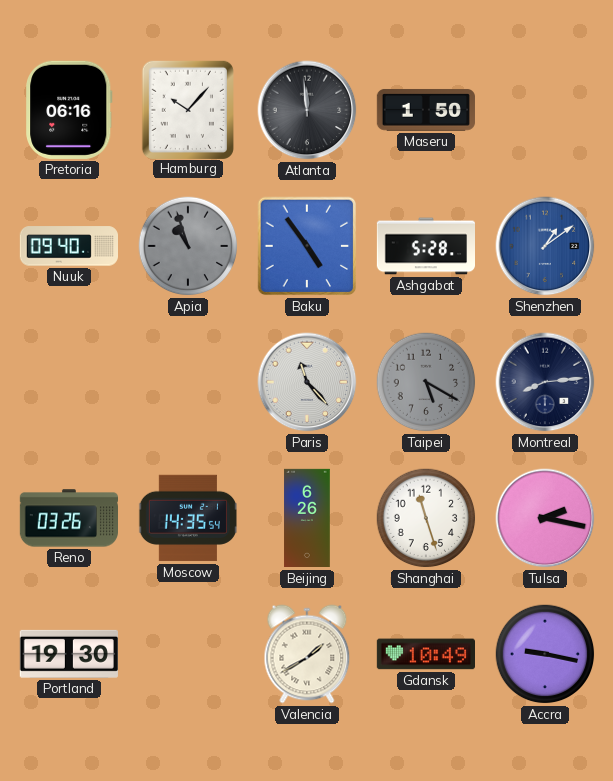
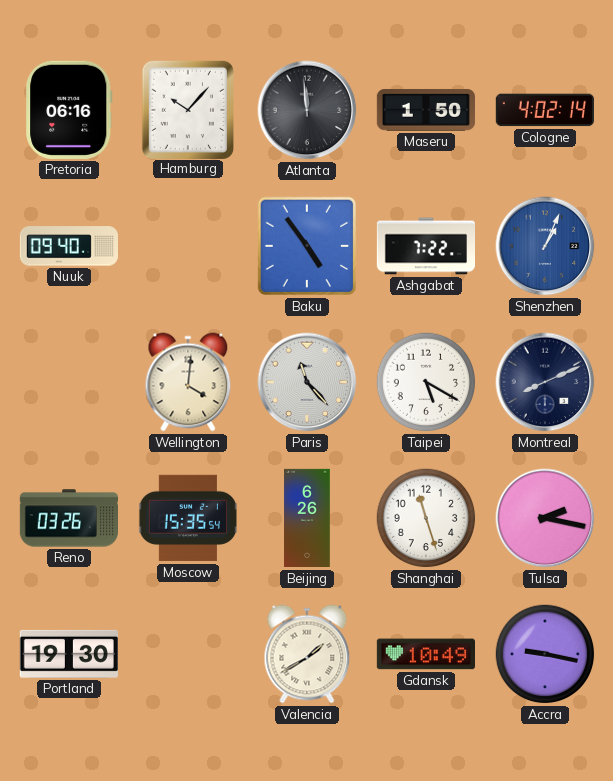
Cologne: none -> 4:02
Apia: 10:57 -> none
Ashgabat: 5:28 -> 7:22
Shenzhen: 1:09 -> 1:04
Wellington: none -> 4:01
Taipei dial: grey -> white
Montreal: 8:14 -> 8:11
Moscow: 14:35 -> 15:35
